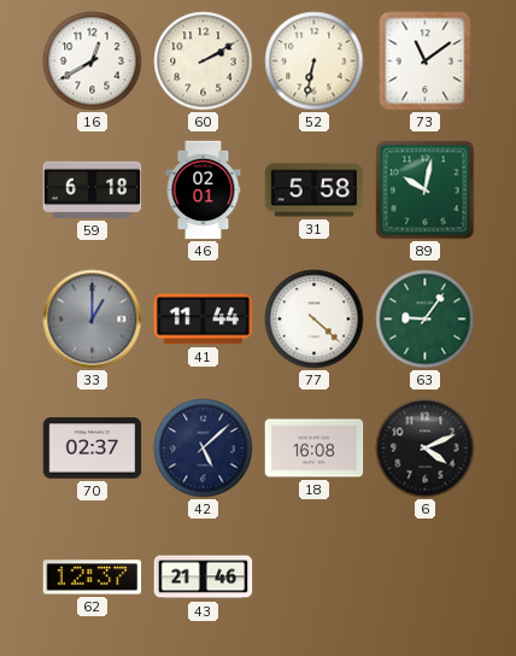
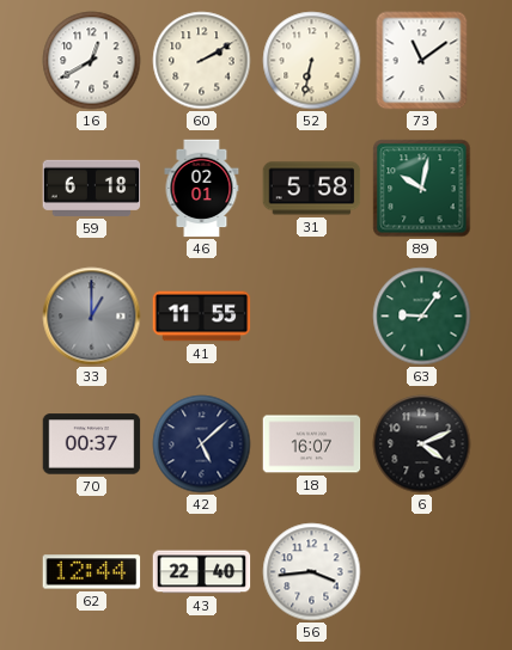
41: 11:44 -> 11:55
77: 4:22 -> none
70: 02:37 -> 00:37
18: 16:08 -> 16:07
62: 12:37 -> 12:44
43: 21:46 -> 22:40
56: none -> 3:44
